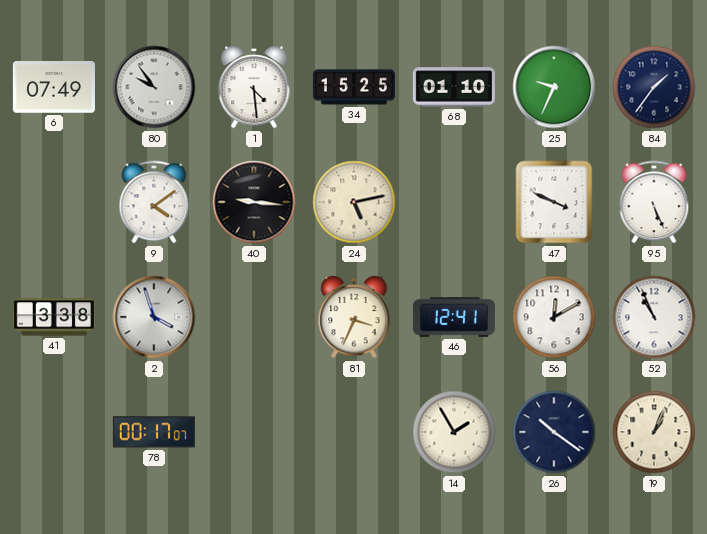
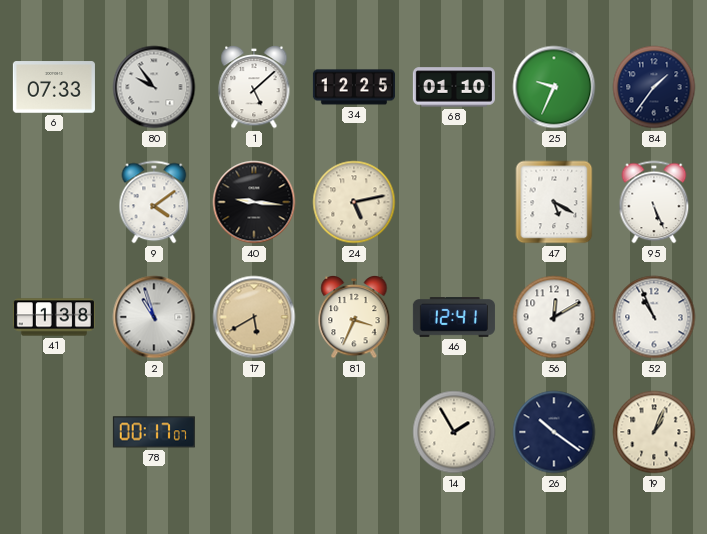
6: 07:49 -> 07:33
1: 4:29 -> 5:08
34: 15:25 -> 12:25
47: 3:49 -> 5:20
41: 3:38 -> 1:38
2: 3:57 -> 10:57
17: none -> 5:40
